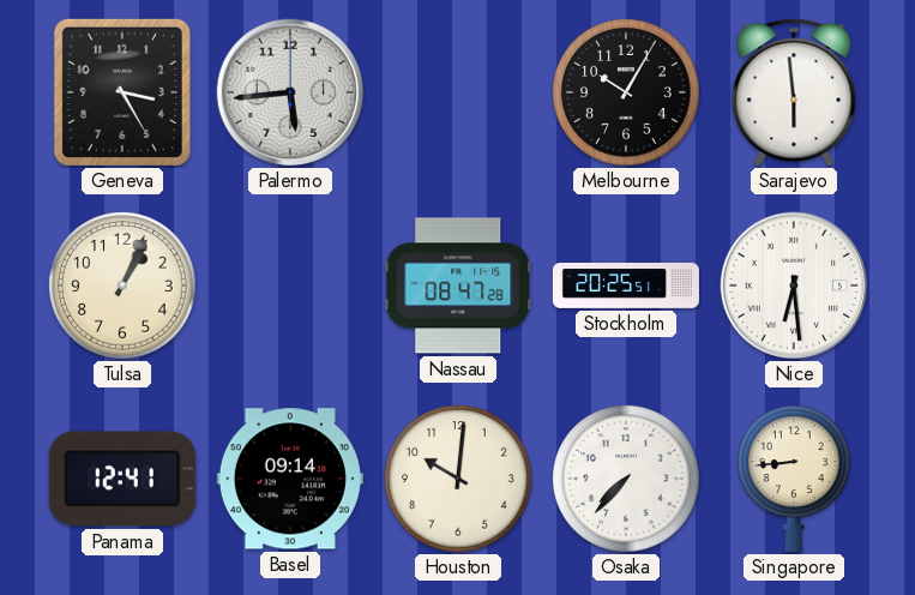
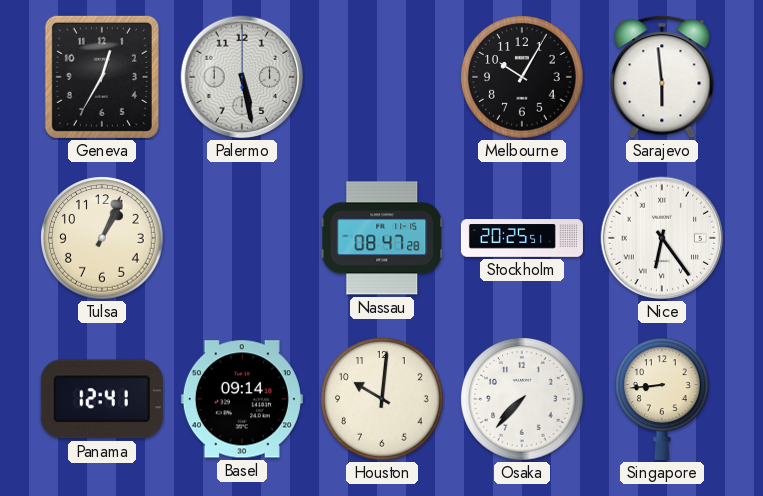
Geneva: 3:25 -> 12:35
Palermo: 5:44 -> 5:28
Nice: 6:29 -> 6:24
